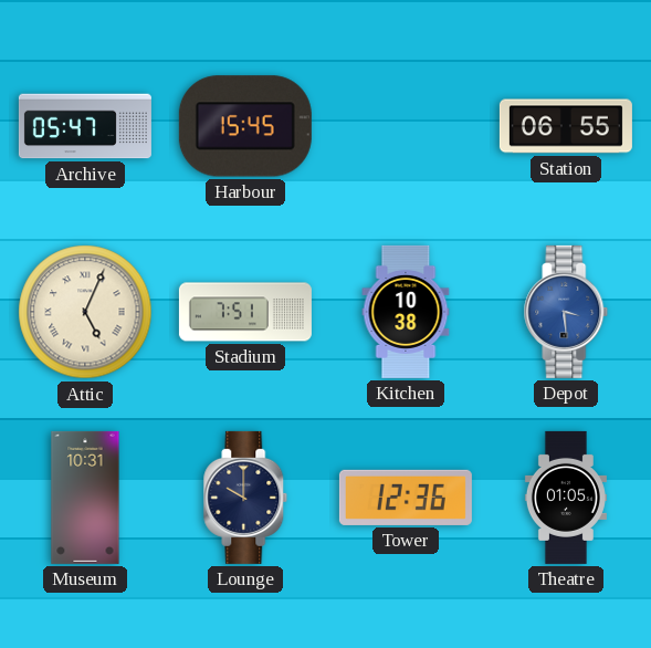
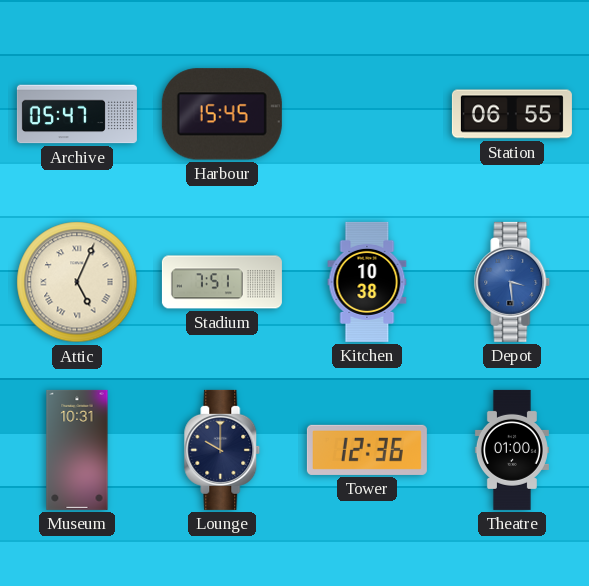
Theatre: 01:05 -> 01:00
